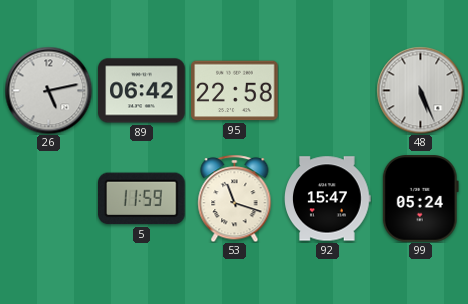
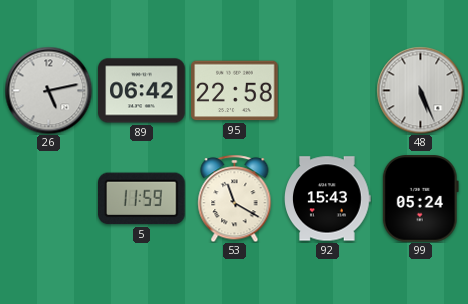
53: 11:18 -> 11:20
92: 15:47 -> 15:43
